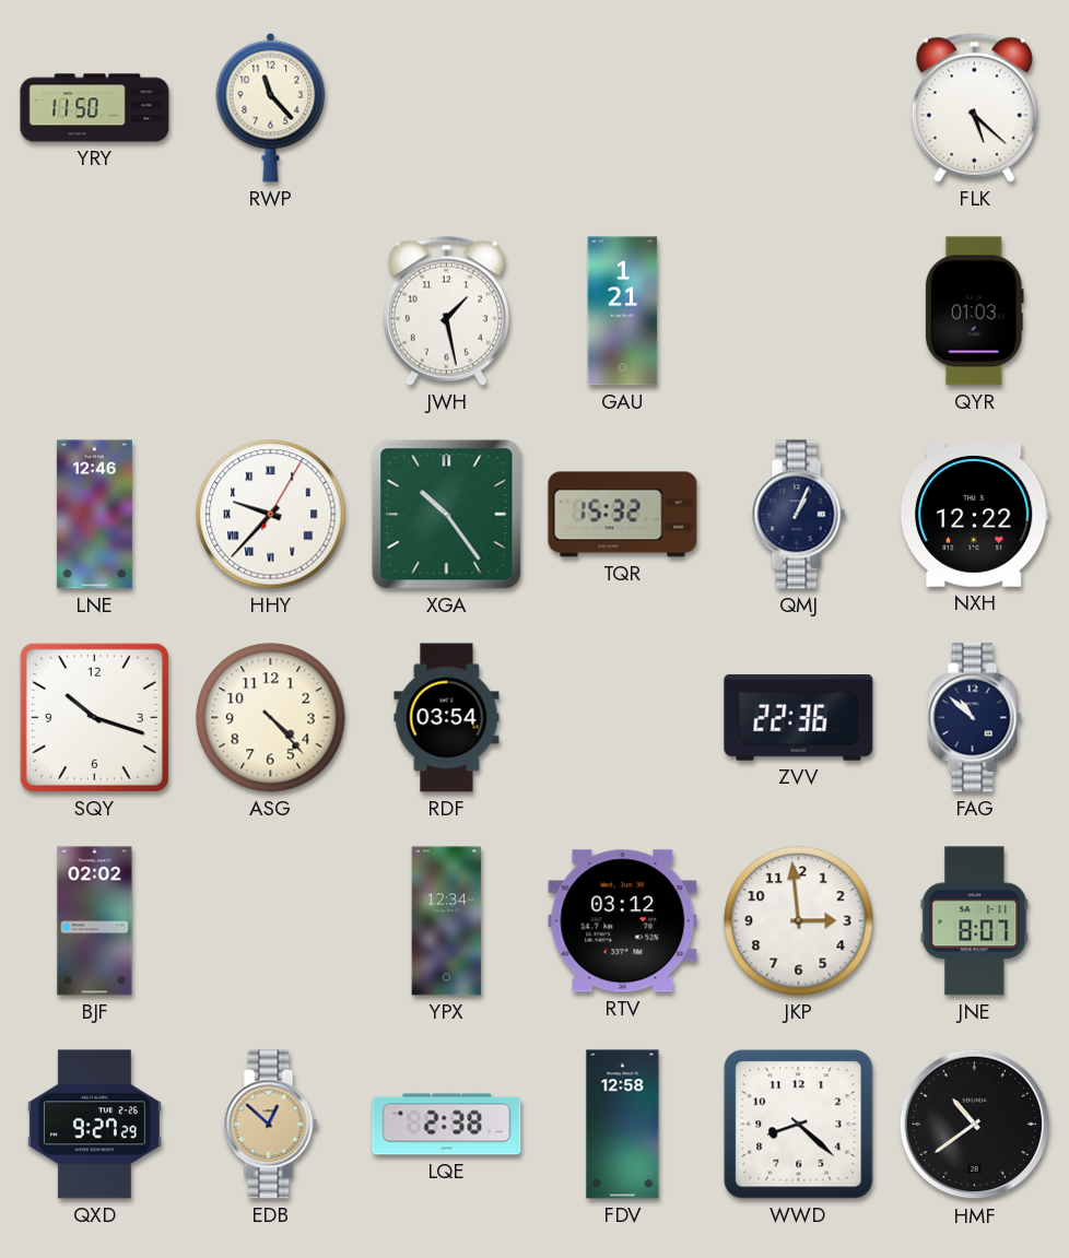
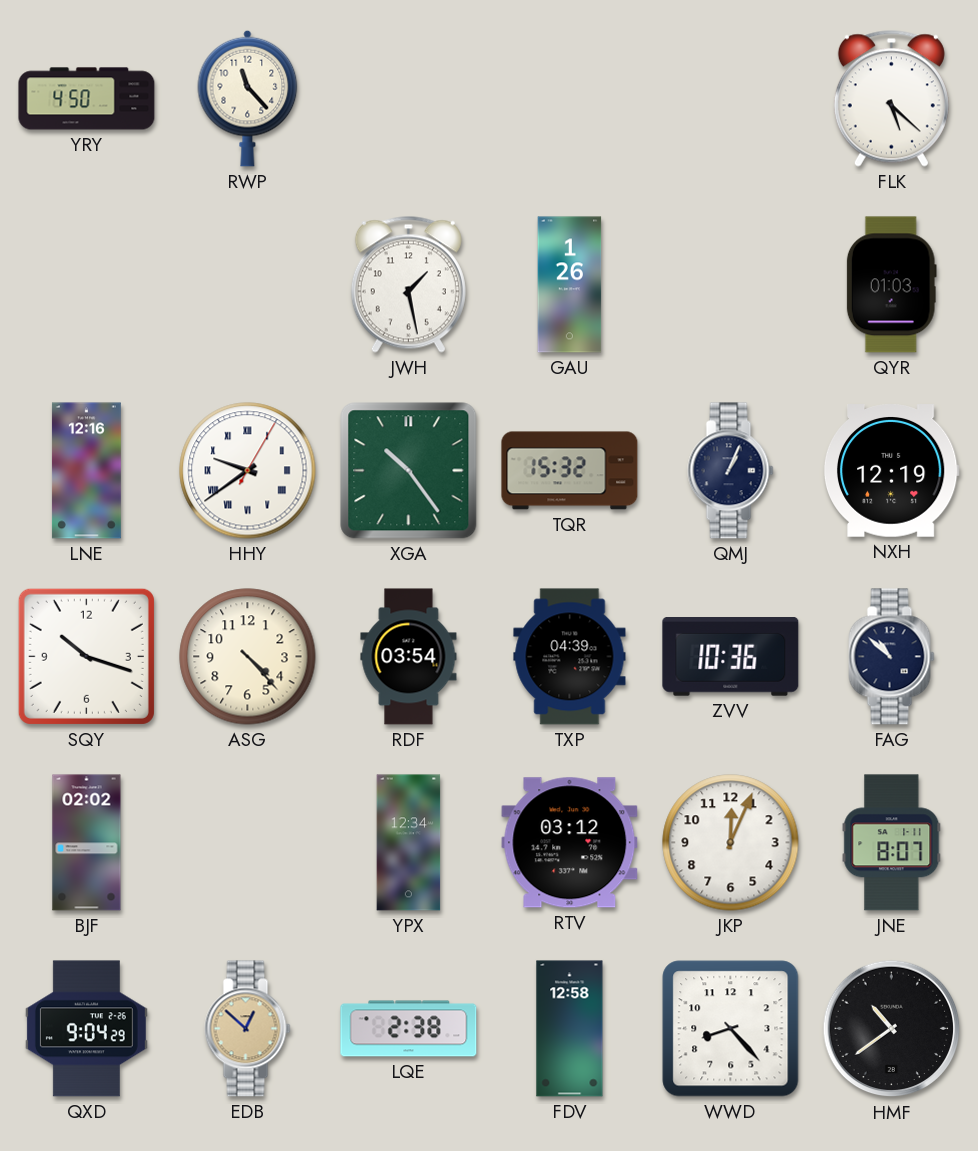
YRY: 11:50 -> 4:50
GAU: 1:21 -> 1:26
LNE: 12:46 -> 12:16
HHY: 9:37 -> 9:39
NXH: 12:22 -> 12:19
TXP: none -> 04:39
ZVV: 22:36 -> 10:36
JKP: 2:59 -> 12:04
QXD: 9:27 -> 9:04
WWD: 8:22 -> 8:23
